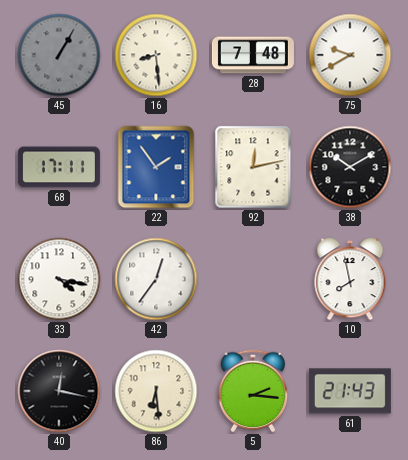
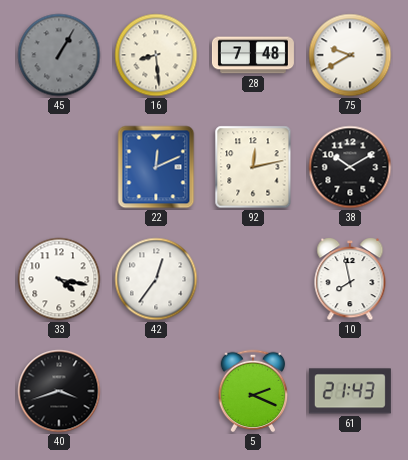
68: 17:11 -> none
22: 1:54 -> 12:11
40: 12:17 -> 3:42
86: 6:29 -> none
5: 2:16 -> 2:19
